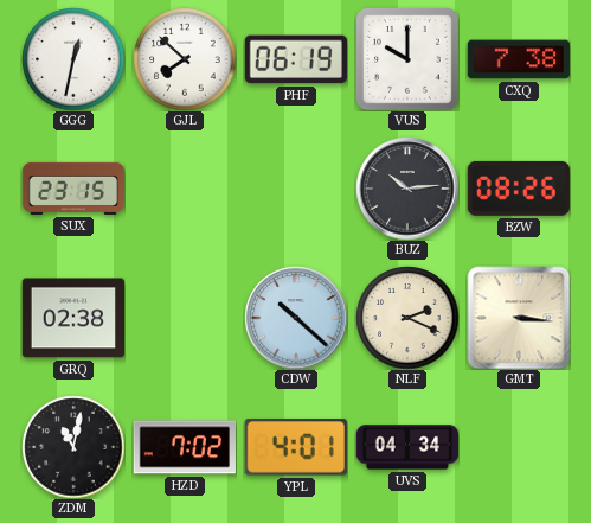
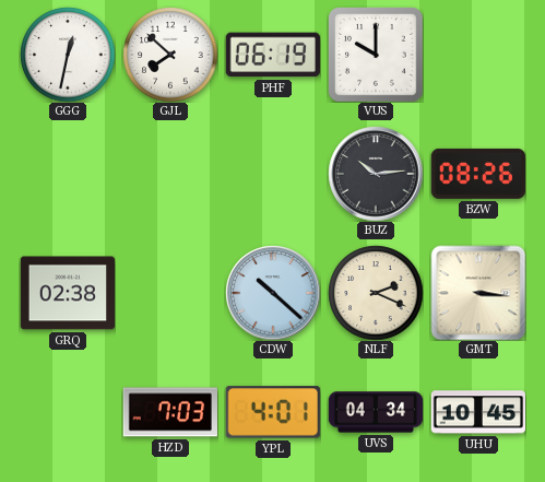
CXQ: 7:38 -> none
SUX: 23:15 -> none
ZDM: 11:02 -> none
HZD: 7:02 -> 7:03
UHU: none -> 10:45
